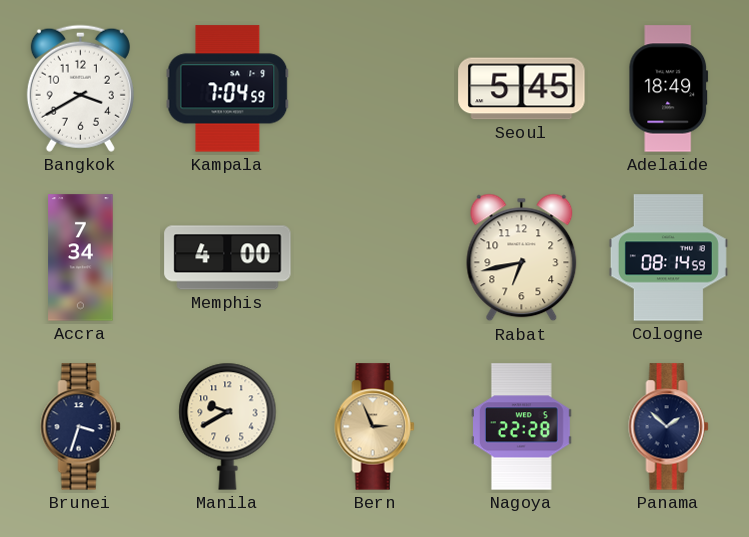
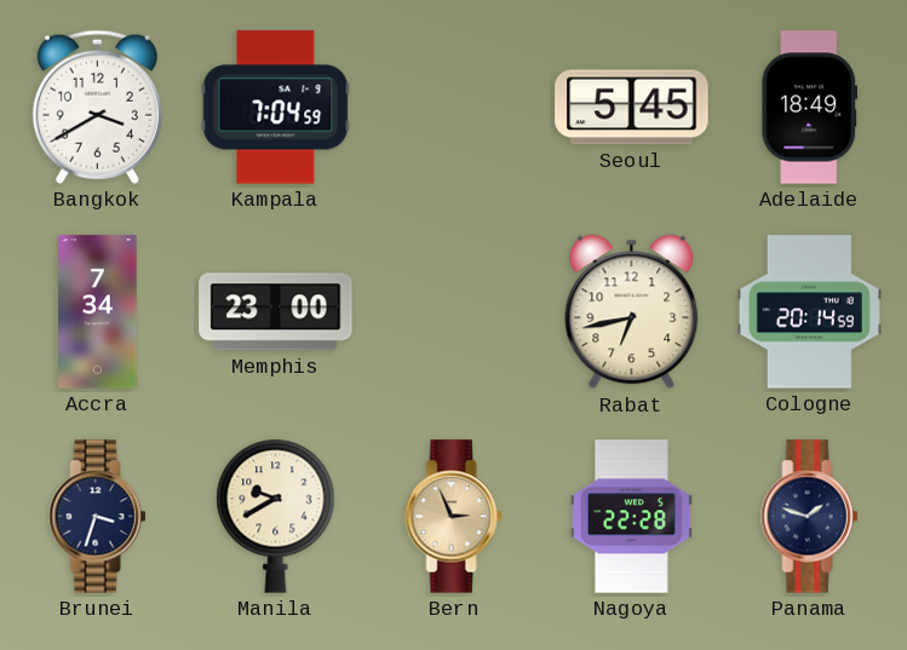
Memphis: 4:00 -> 23:00
Cologne: 08:14 -> 20:14
Panama: 1:52 -> 1:48
